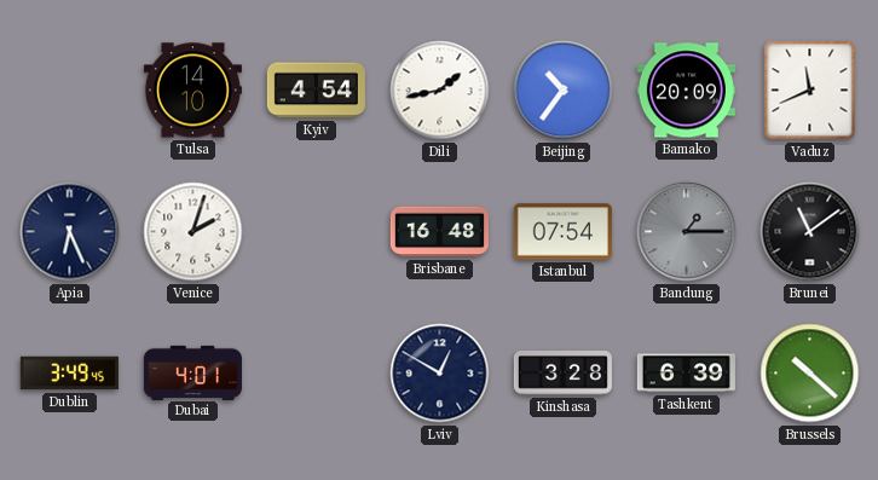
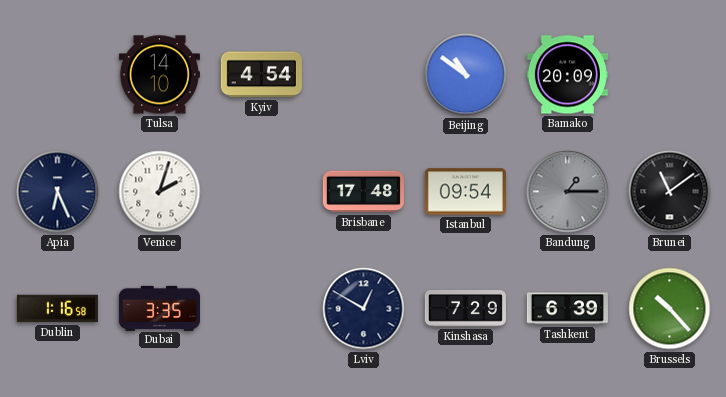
Dili: 1:43 -> none
Beijing: 10:36 -> 10:51
Vaduz: 11:41 -> none
Brisbane: 16:48 -> 17:48
Istanbul: 07:54 -> 09:54
Dublin: 3:49 -> 1:16
Dubai: 4:01 -> 3:35
Kinshasa: 3:28 -> 7:29
Brussels: 10:22 -> 10:23
